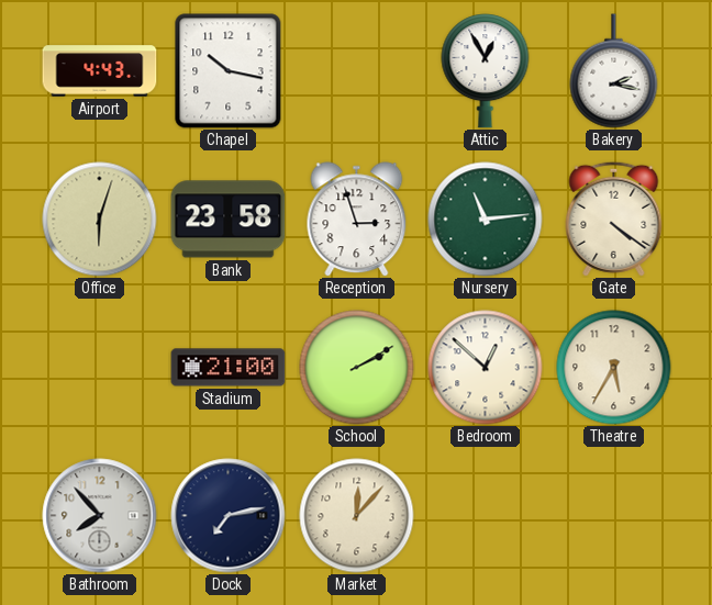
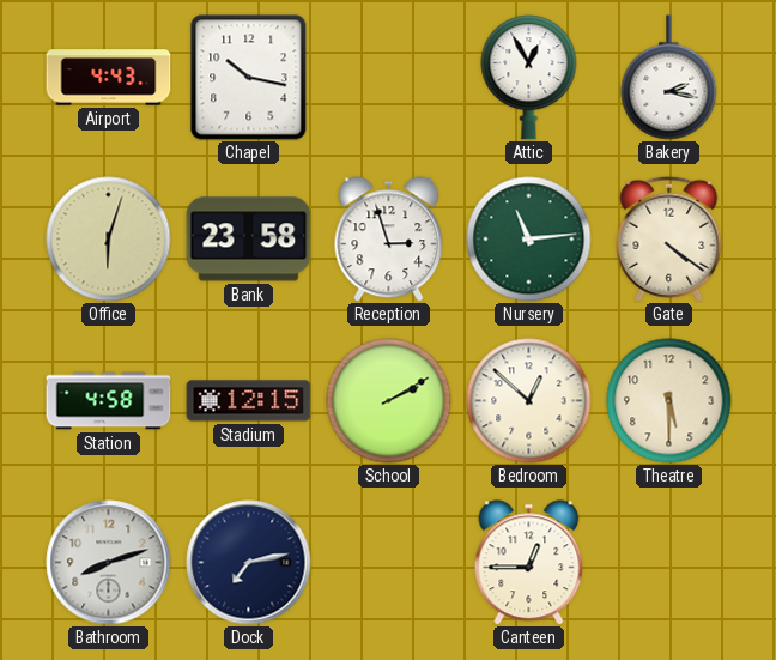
Station: none -> 4:58
Stadium: 21:00 -> 12:15
Theatre: 5:35 -> 5:30
Bathroom: 7:53 -> 8:12
Market: 12:07 -> none
Canteen: none -> 12:45
